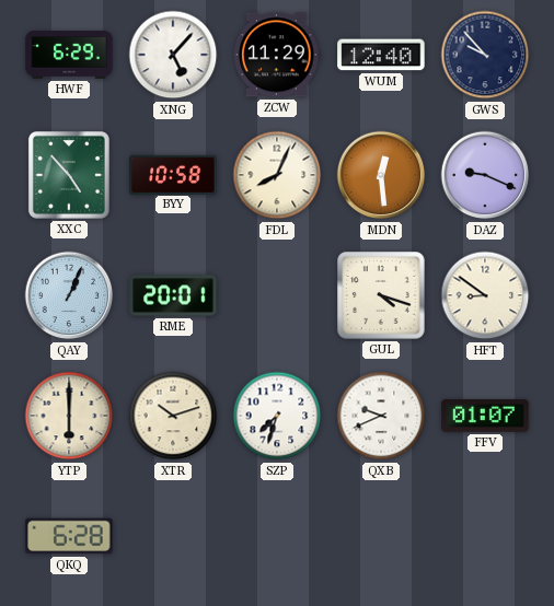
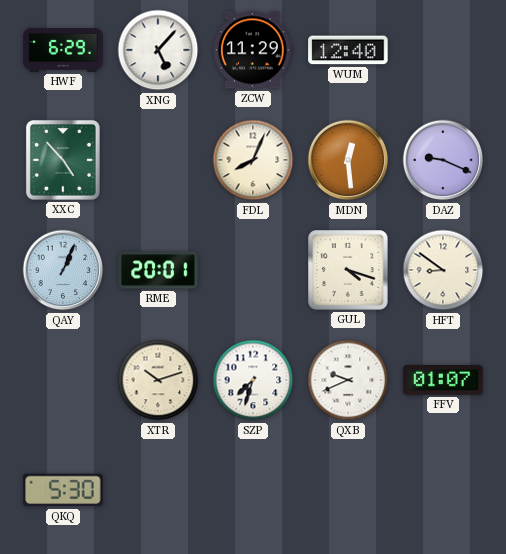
GWS: 9:53 -> none
BYY: 10:58 -> none
YTP: 6:00 -> none
QKQ: 6:28 -> 5:30
